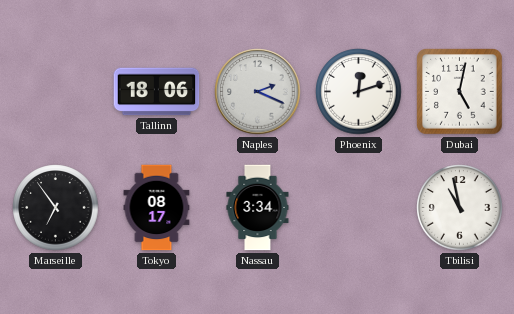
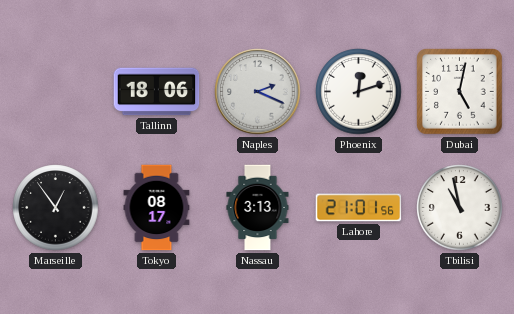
Marseille: 6:54 -> 12:54
Nassau: 3:34 -> 3:13
Lahore: none -> 21:01
